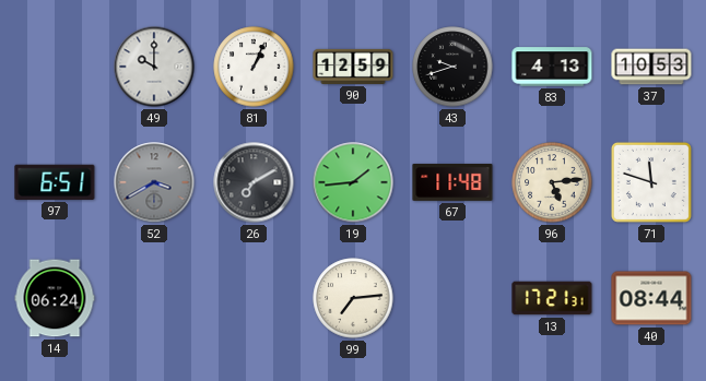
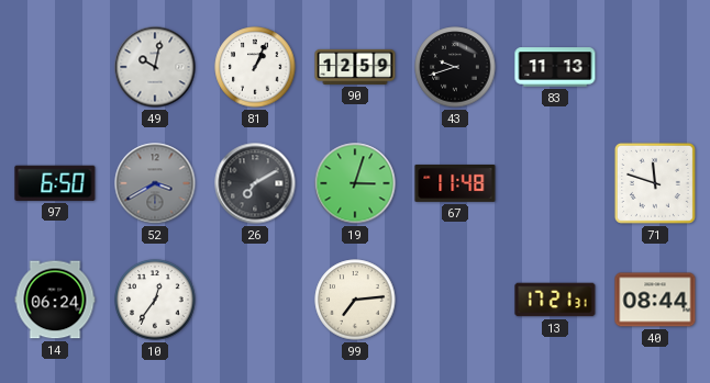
49: 10:00 -> 10:02
83: 4:13 -> 11:13
37: 10:53 -> none
97: 6:51 -> 6:50
19: 1:44 -> 3:03
96: 5:14 -> none
10: none -> 12:36
